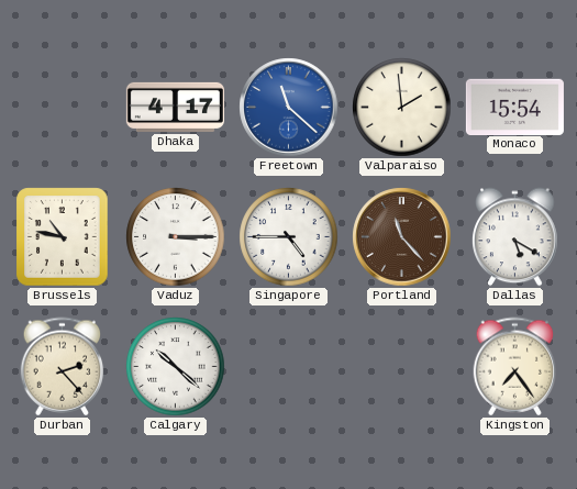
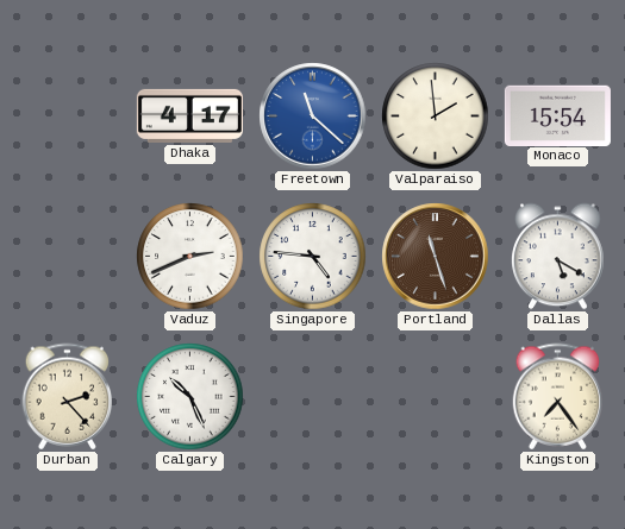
Brussels: 10:47 -> none
Vaduz: 3:15 -> 2:41
Singapore: 4:45 -> 4:46
Portland: 11:23 -> 11:27
Calgary: 10:22 -> 10:26
